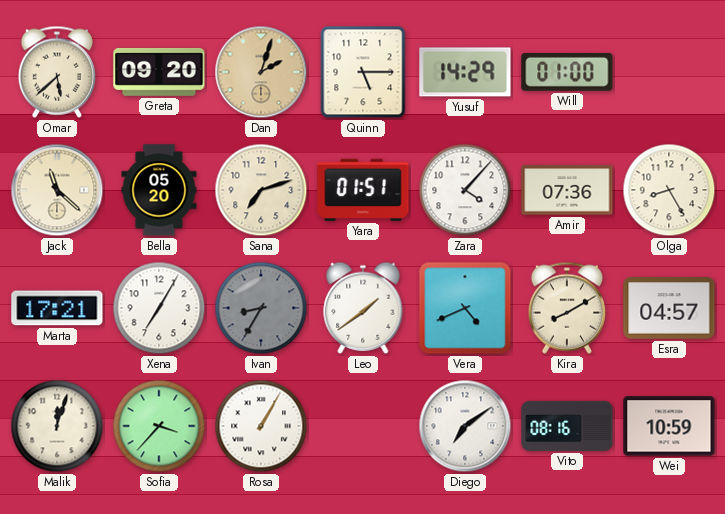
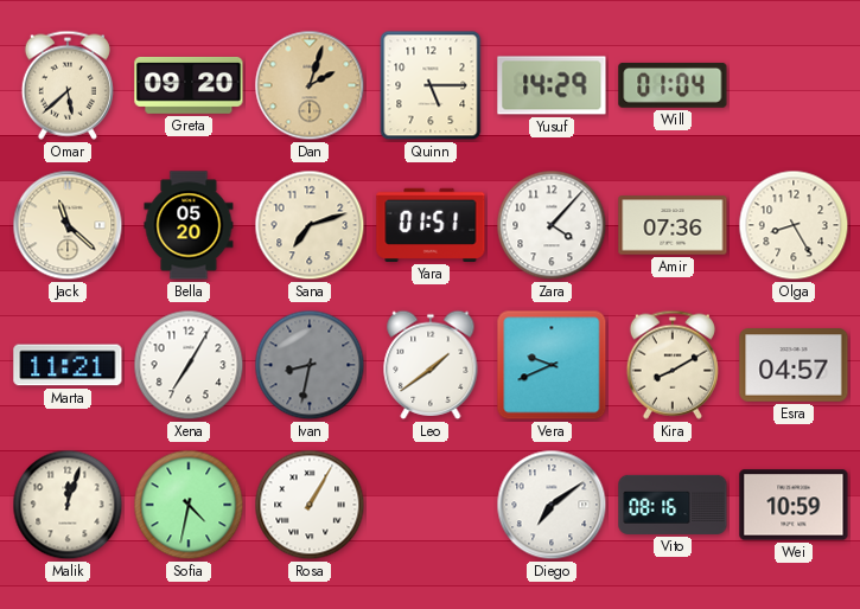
Will: 01:00 -> 01:04
Marta: 17:21 -> 11:21
Ivan: 8:35 -> 8:32
Vera: 4:41 -> 9:41
Sofia: 3:37 -> 4:32
